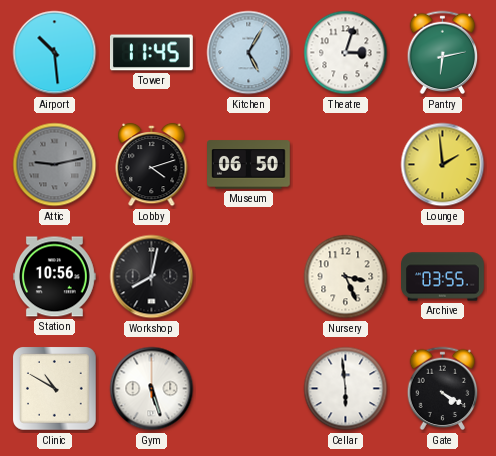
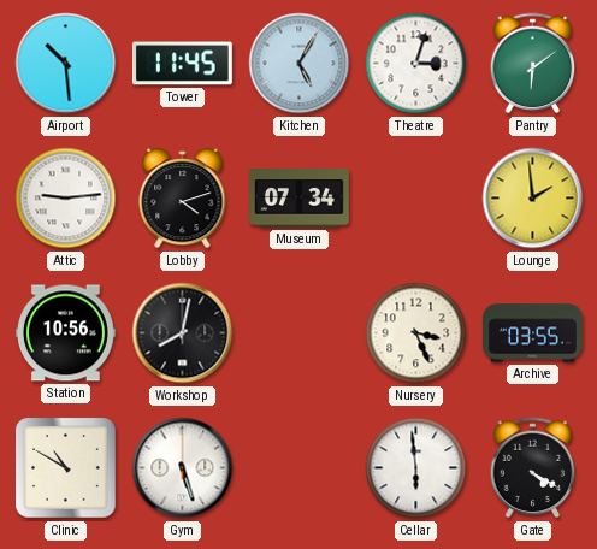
Pantry: 6:13 -> 6:09
Attic: 9:13 -> 9:14
Attic dial: grey -> white
Museum: 06:50 -> 07:34
